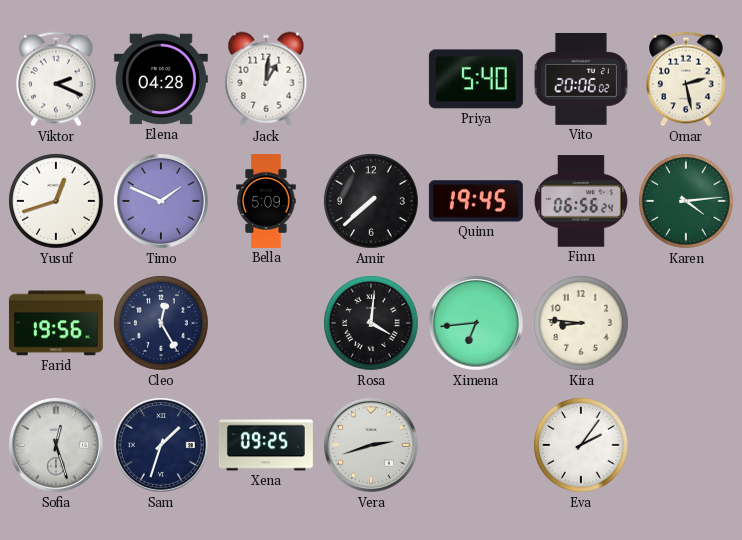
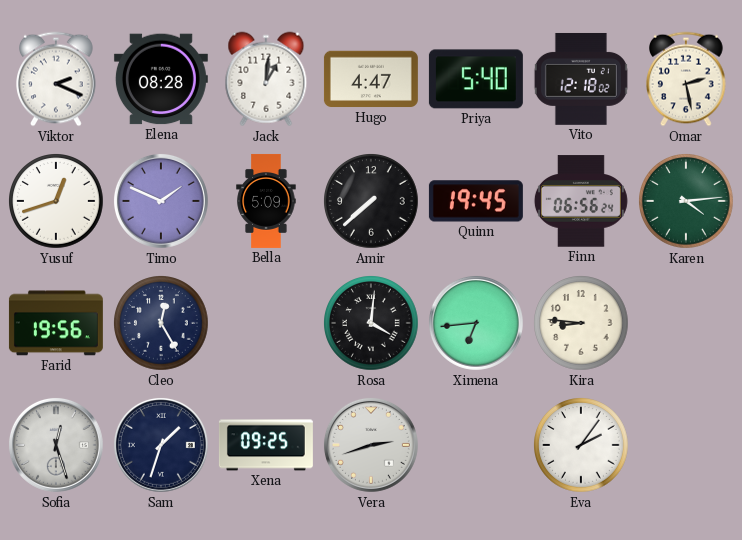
Elena: 04:28 -> 08:28
Hugo: none -> 4:47
Vito: 20:06 -> 12:18
